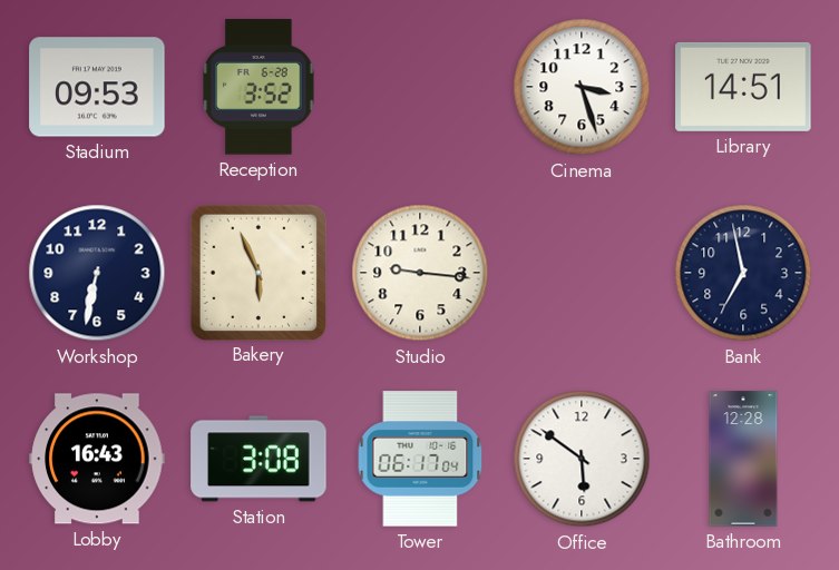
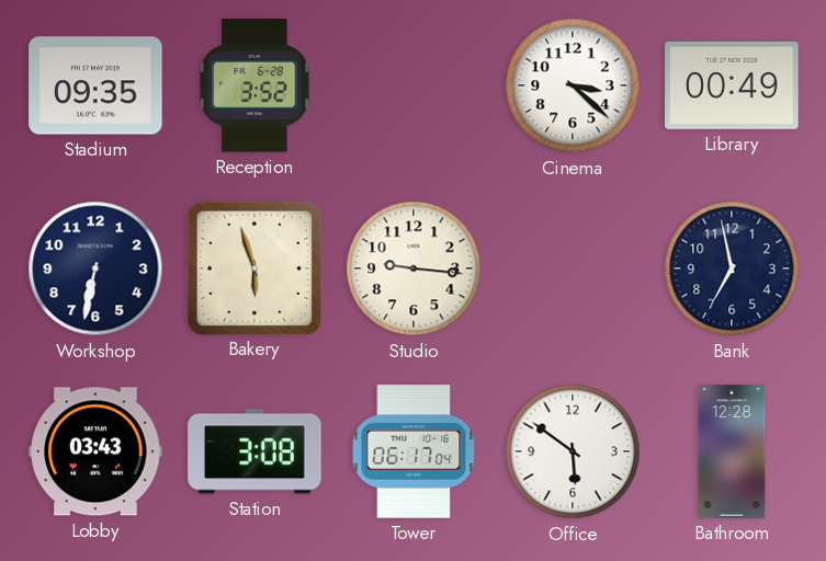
Stadium: 09:53 -> 09:35
Cinema: 3:27 -> 3:22
Library: 14:51 -> 00:49
Bakery: 5:56 -> 5:57
Lobby: 16:43 -> 03:43
